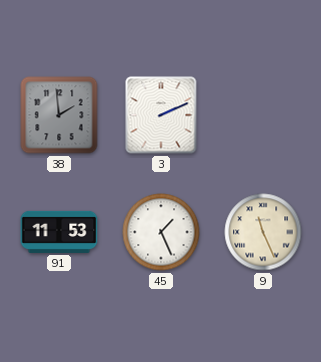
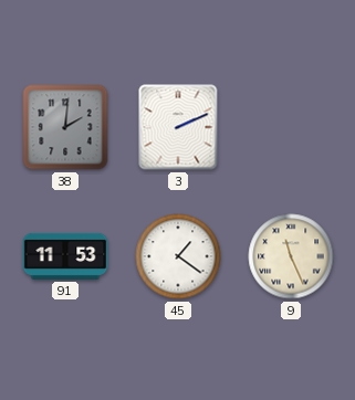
38: 1:59 -> 2:01
45: 1:26 -> 1:21
